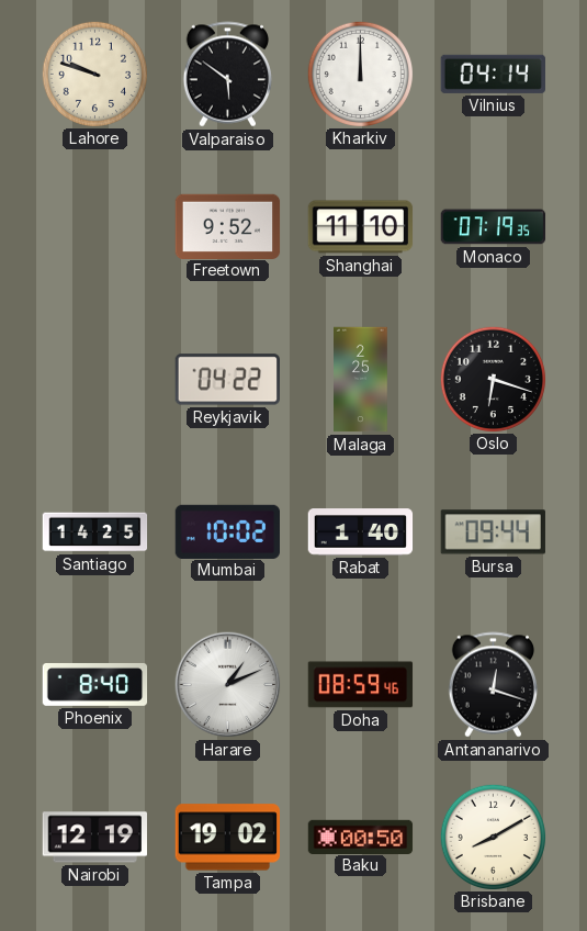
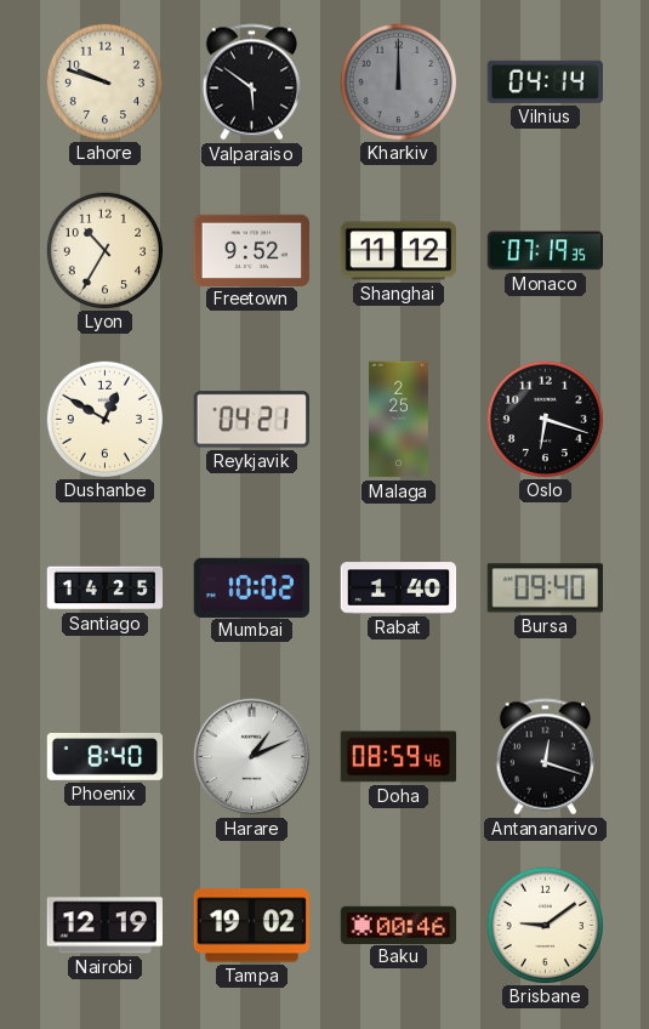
Kharkiv dial: white -> grey
Lyon: none -> 10:35
Shanghai: 11:10 -> 11:12
Dushanbe: none -> 12:50
Reykjavik: 04:22 -> 04:21
Bursa: 09:44 -> 09:40
Baku: 00:50 -> 00:46
Brisbane: 8:10 -> 9:09
